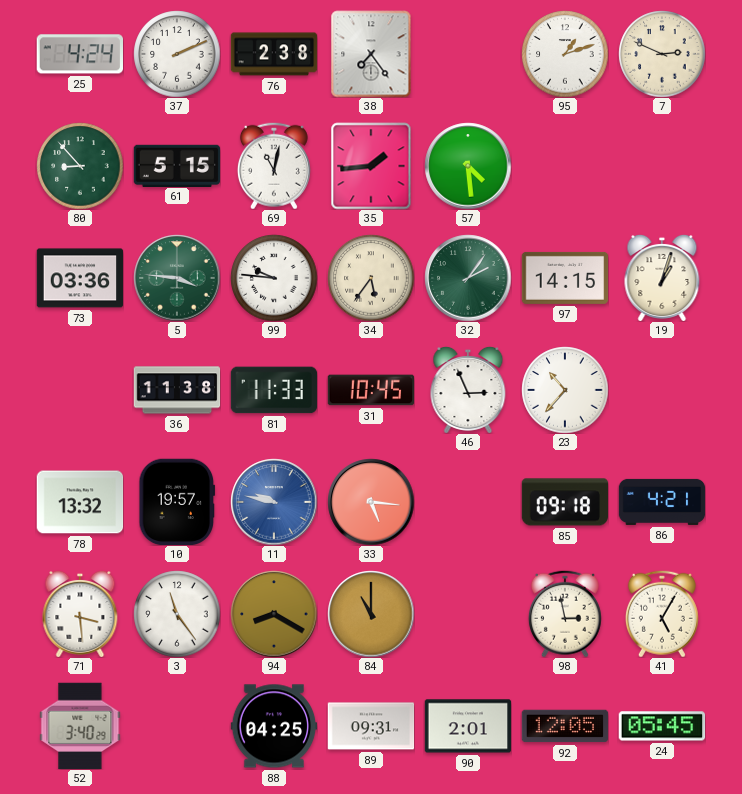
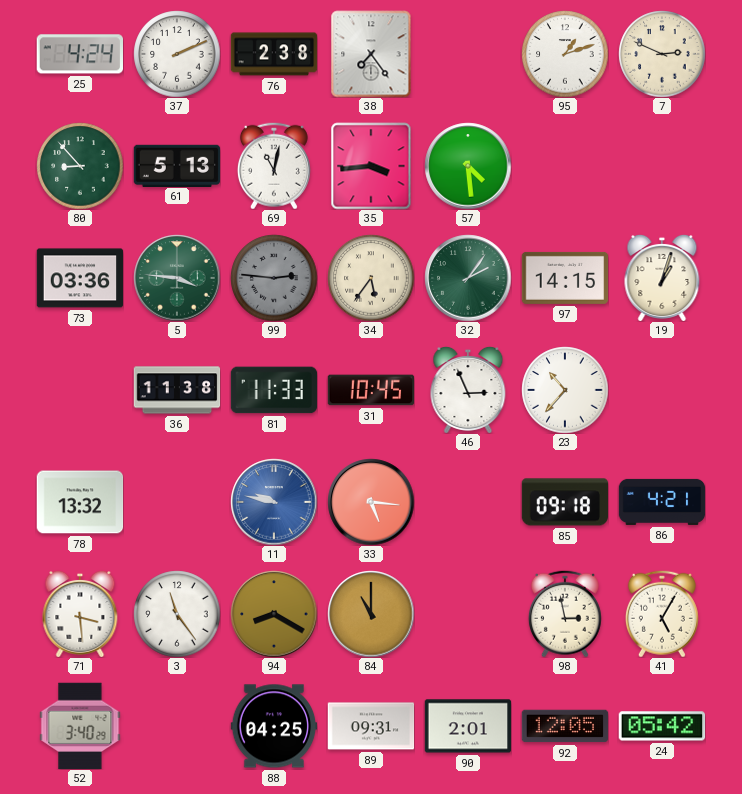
61: 5:15 -> 5:13
35: 1:44 -> 3:44
99: 9:46 -> 2:46
99 dial: white -> grey
10: 19:57 -> none
24: 05:45 -> 05:42
